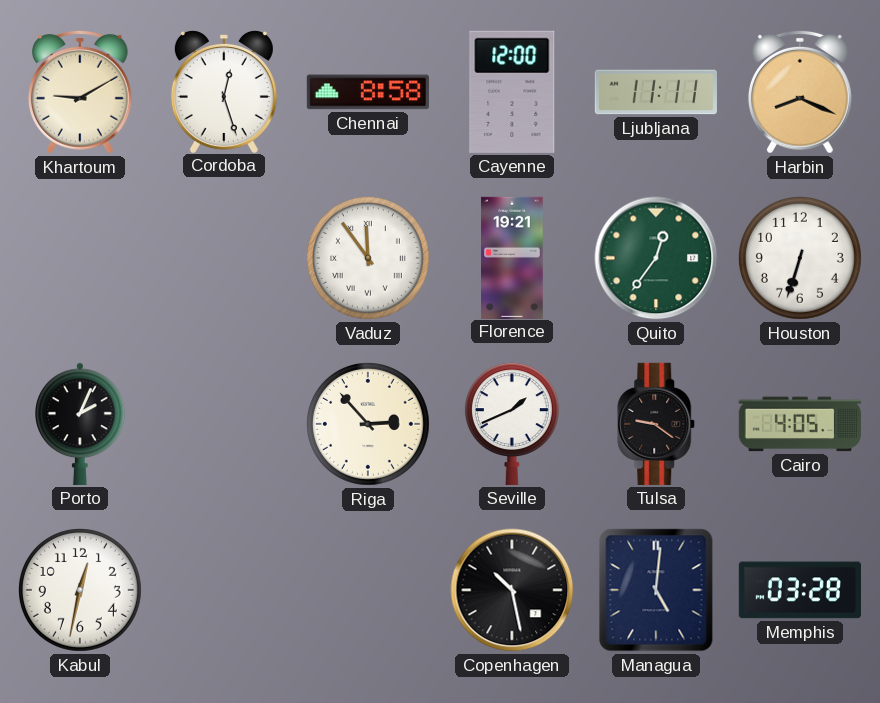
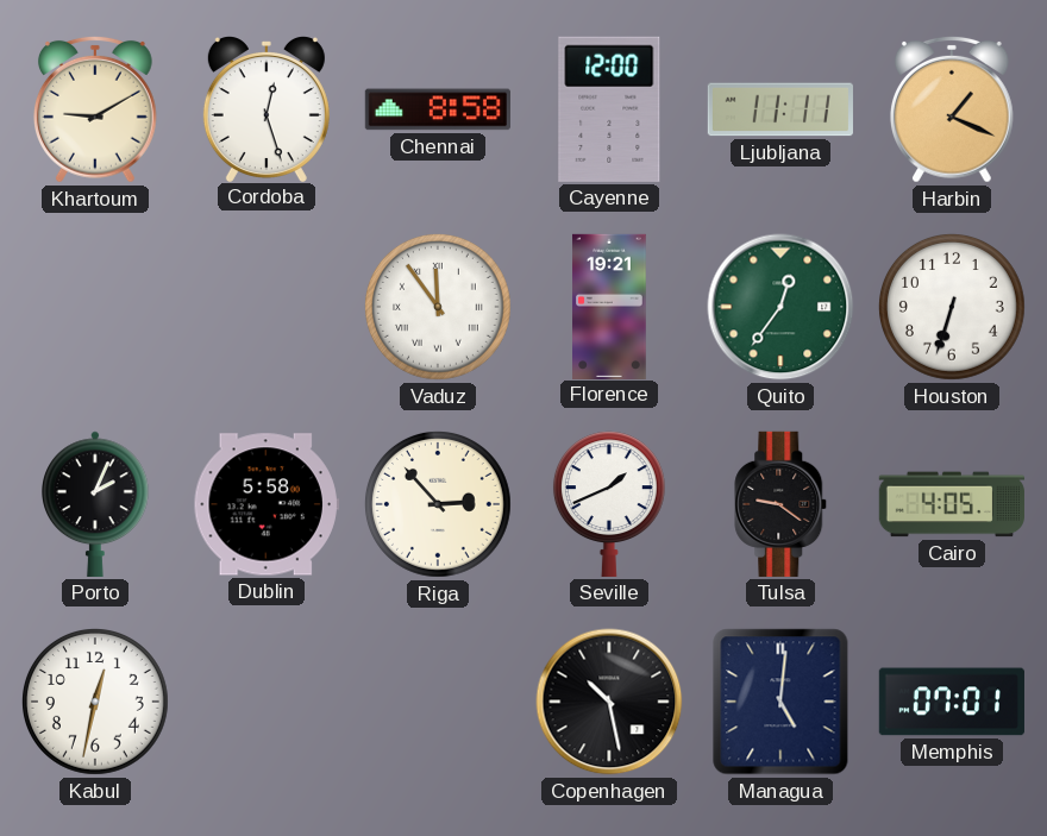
Harbin: 8:19 -> 1:19
Dublin: none -> 5:58
Memphis: 03:28 -> 07:01
